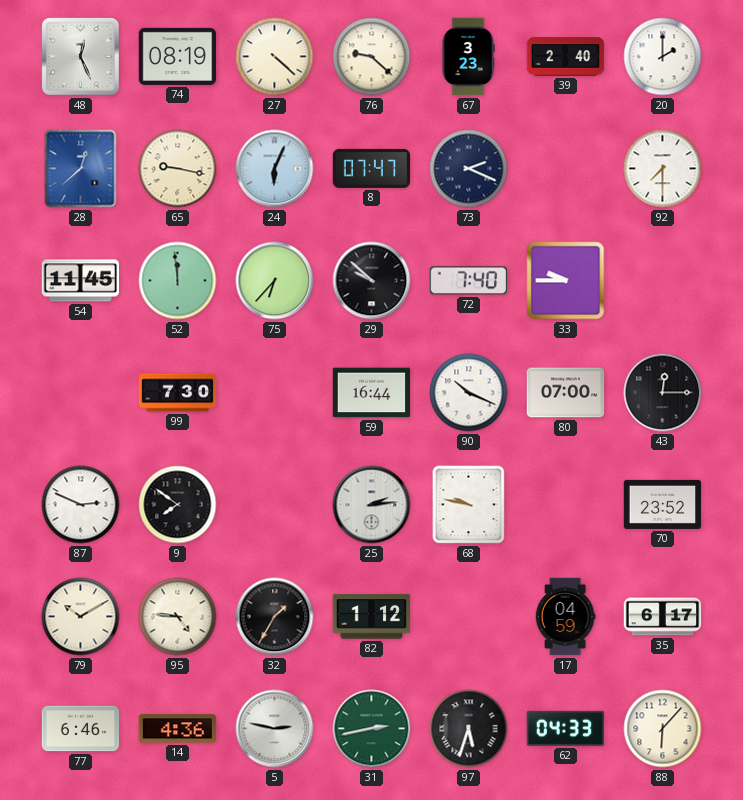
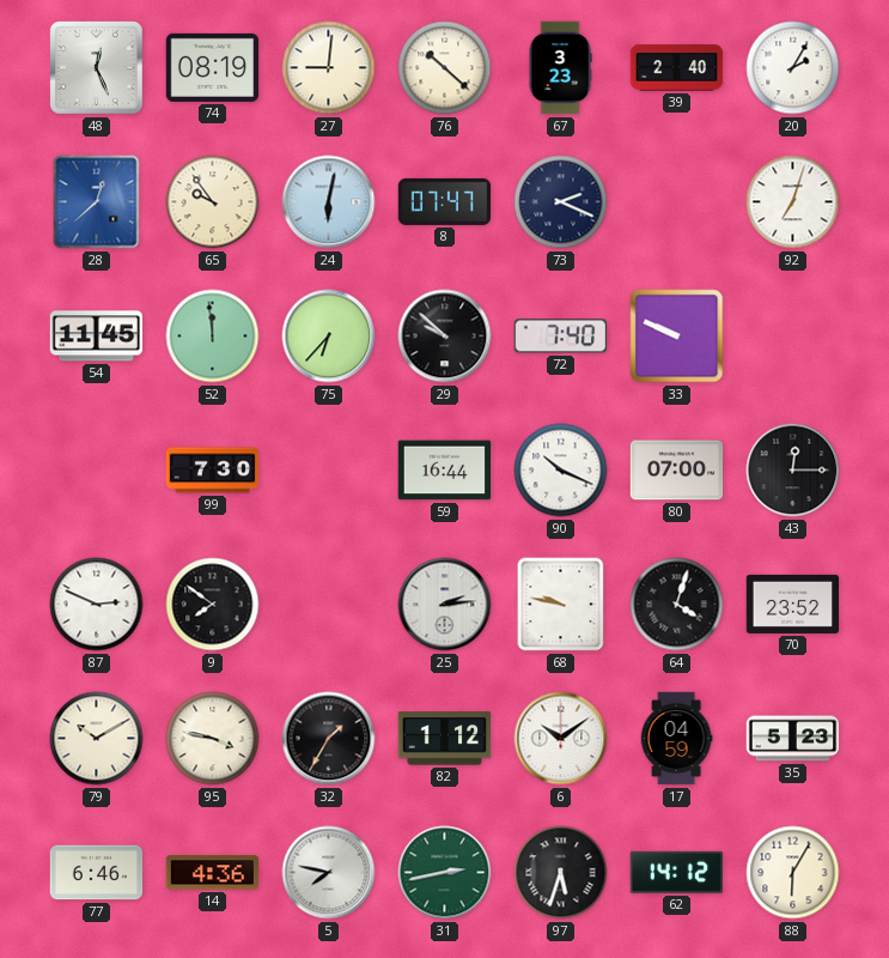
27: 4:22 -> 9:01
76: 9:22 -> 10:22
20: 2:00 -> 2:05
65: 9:17 -> 9:54
24: 6:04 -> 6:02
92: 7:30 -> 7:03
33: 9:45 -> 9:49
64: none -> 4:03
95: 4:46 -> 3:47
6: none -> 10:09
35: 6:17 -> 5:23
5: 2:47 -> 7:47
62: 04:33 -> 14:12
88: 6:07 -> 6:05
